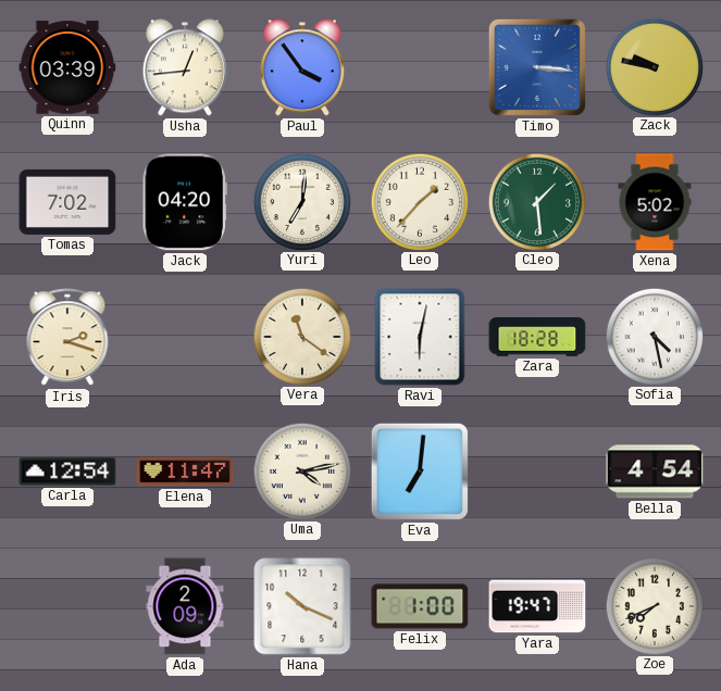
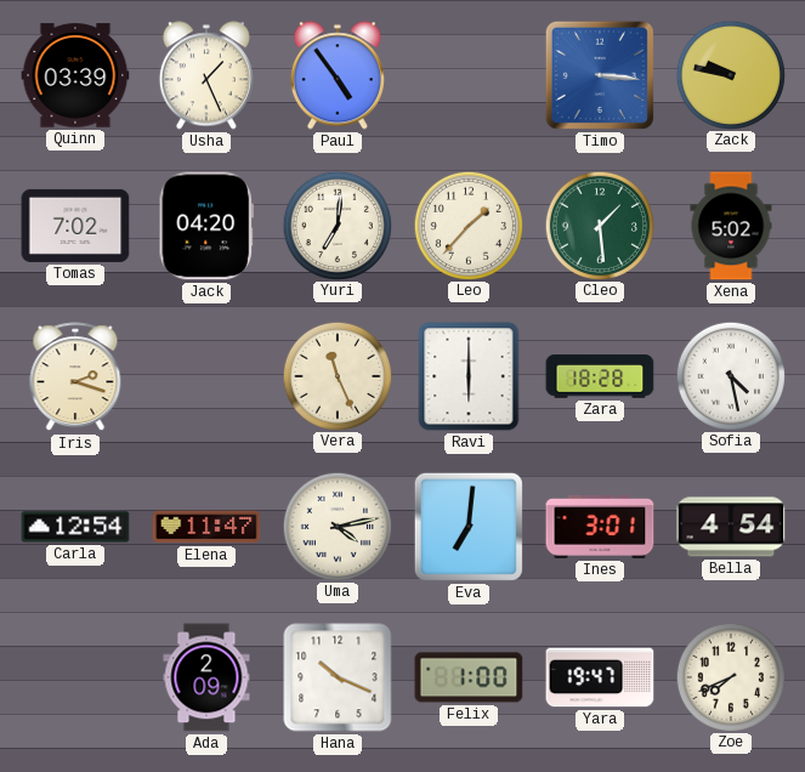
Usha: 12:44 -> 1:26
Paul: 3:54 -> 4:54
Vera: 11:21 -> 11:26
Ravi: 6:02 -> 6:00
Ines: none -> 3:01
